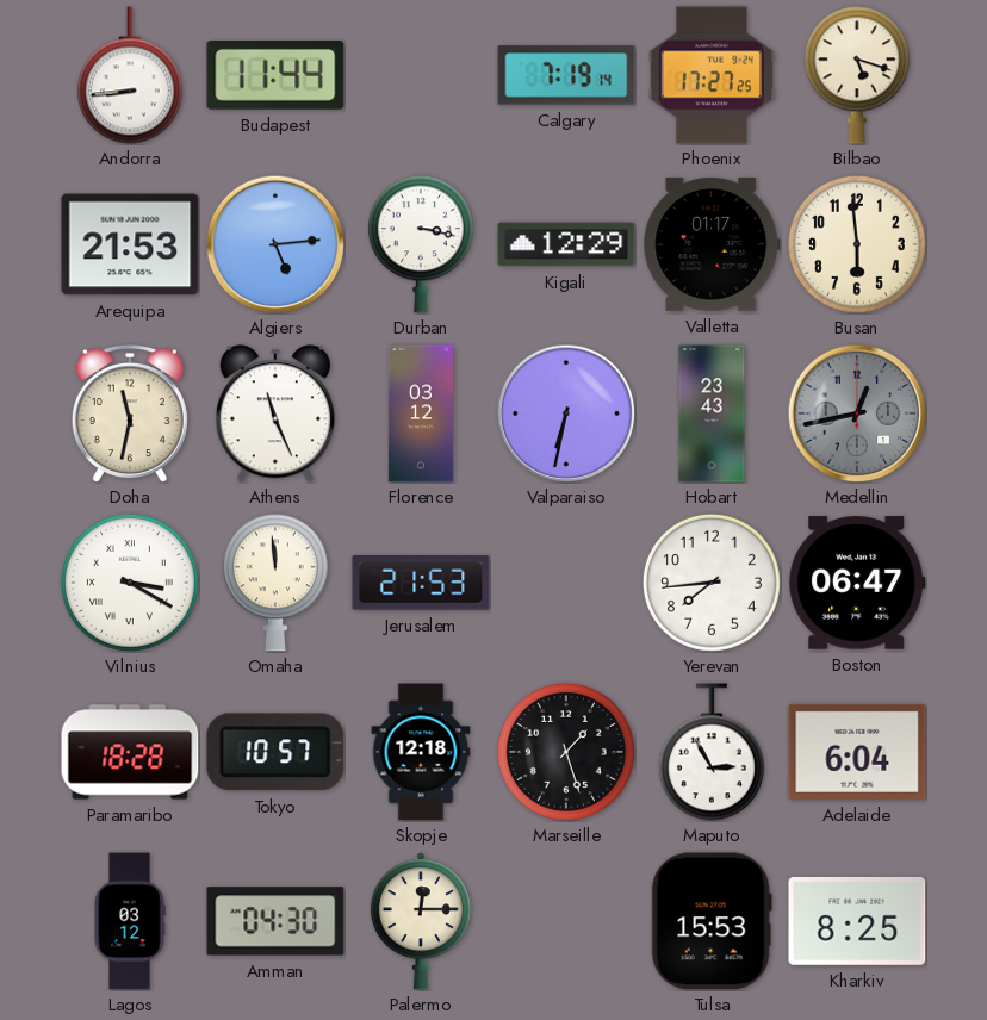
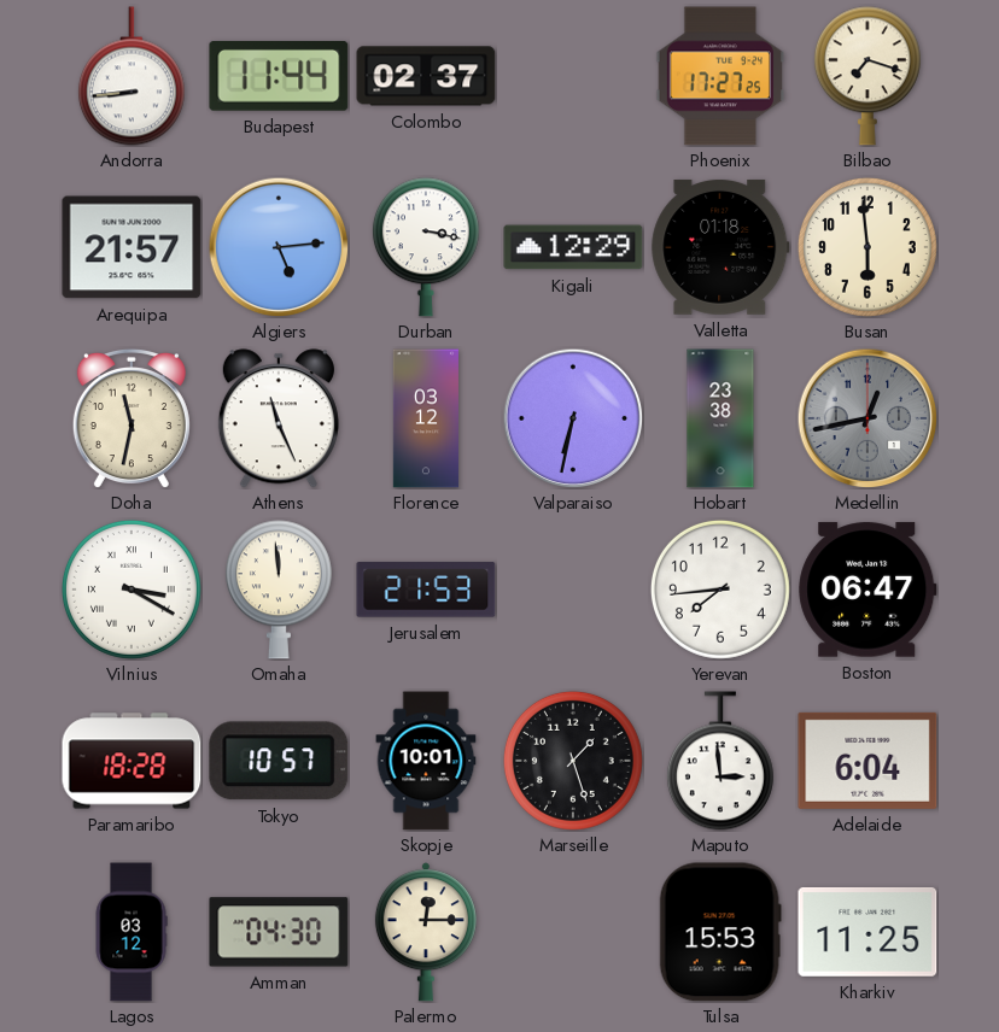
Colombo: none -> 02:37
Calgary: 7:19 -> none
Bilbao: 5:18 -> 7:18
Arequipa: 21:53 -> 21:57
Valletta: 01:17 -> 01:18
Hobart: 23:43 -> 23:38
Skopje: 12:18 -> 10:01
Maputo: 2:55 -> 2:59
Kharkiv: 8:25 -> 11:25
